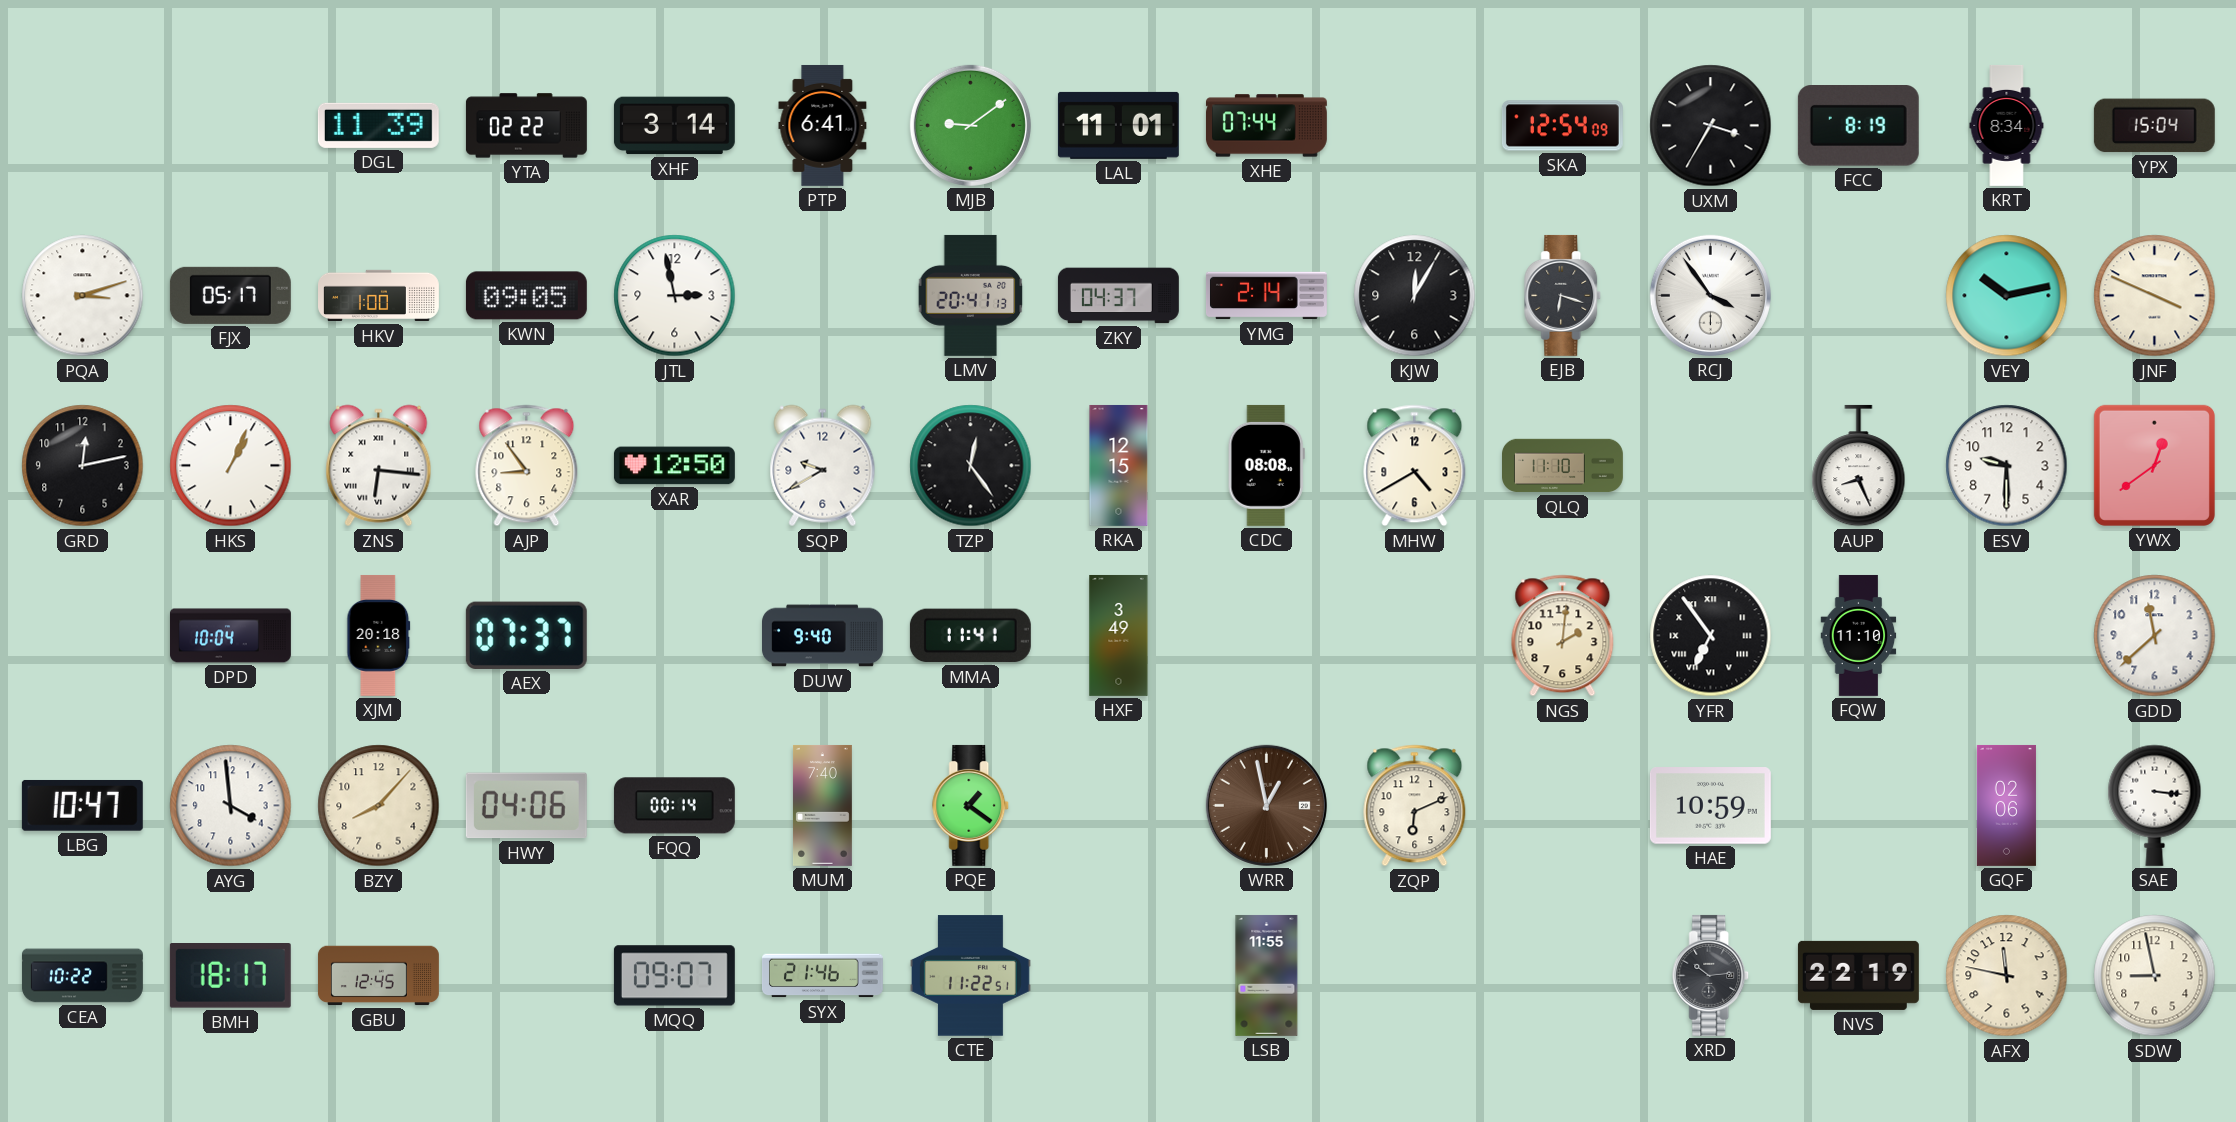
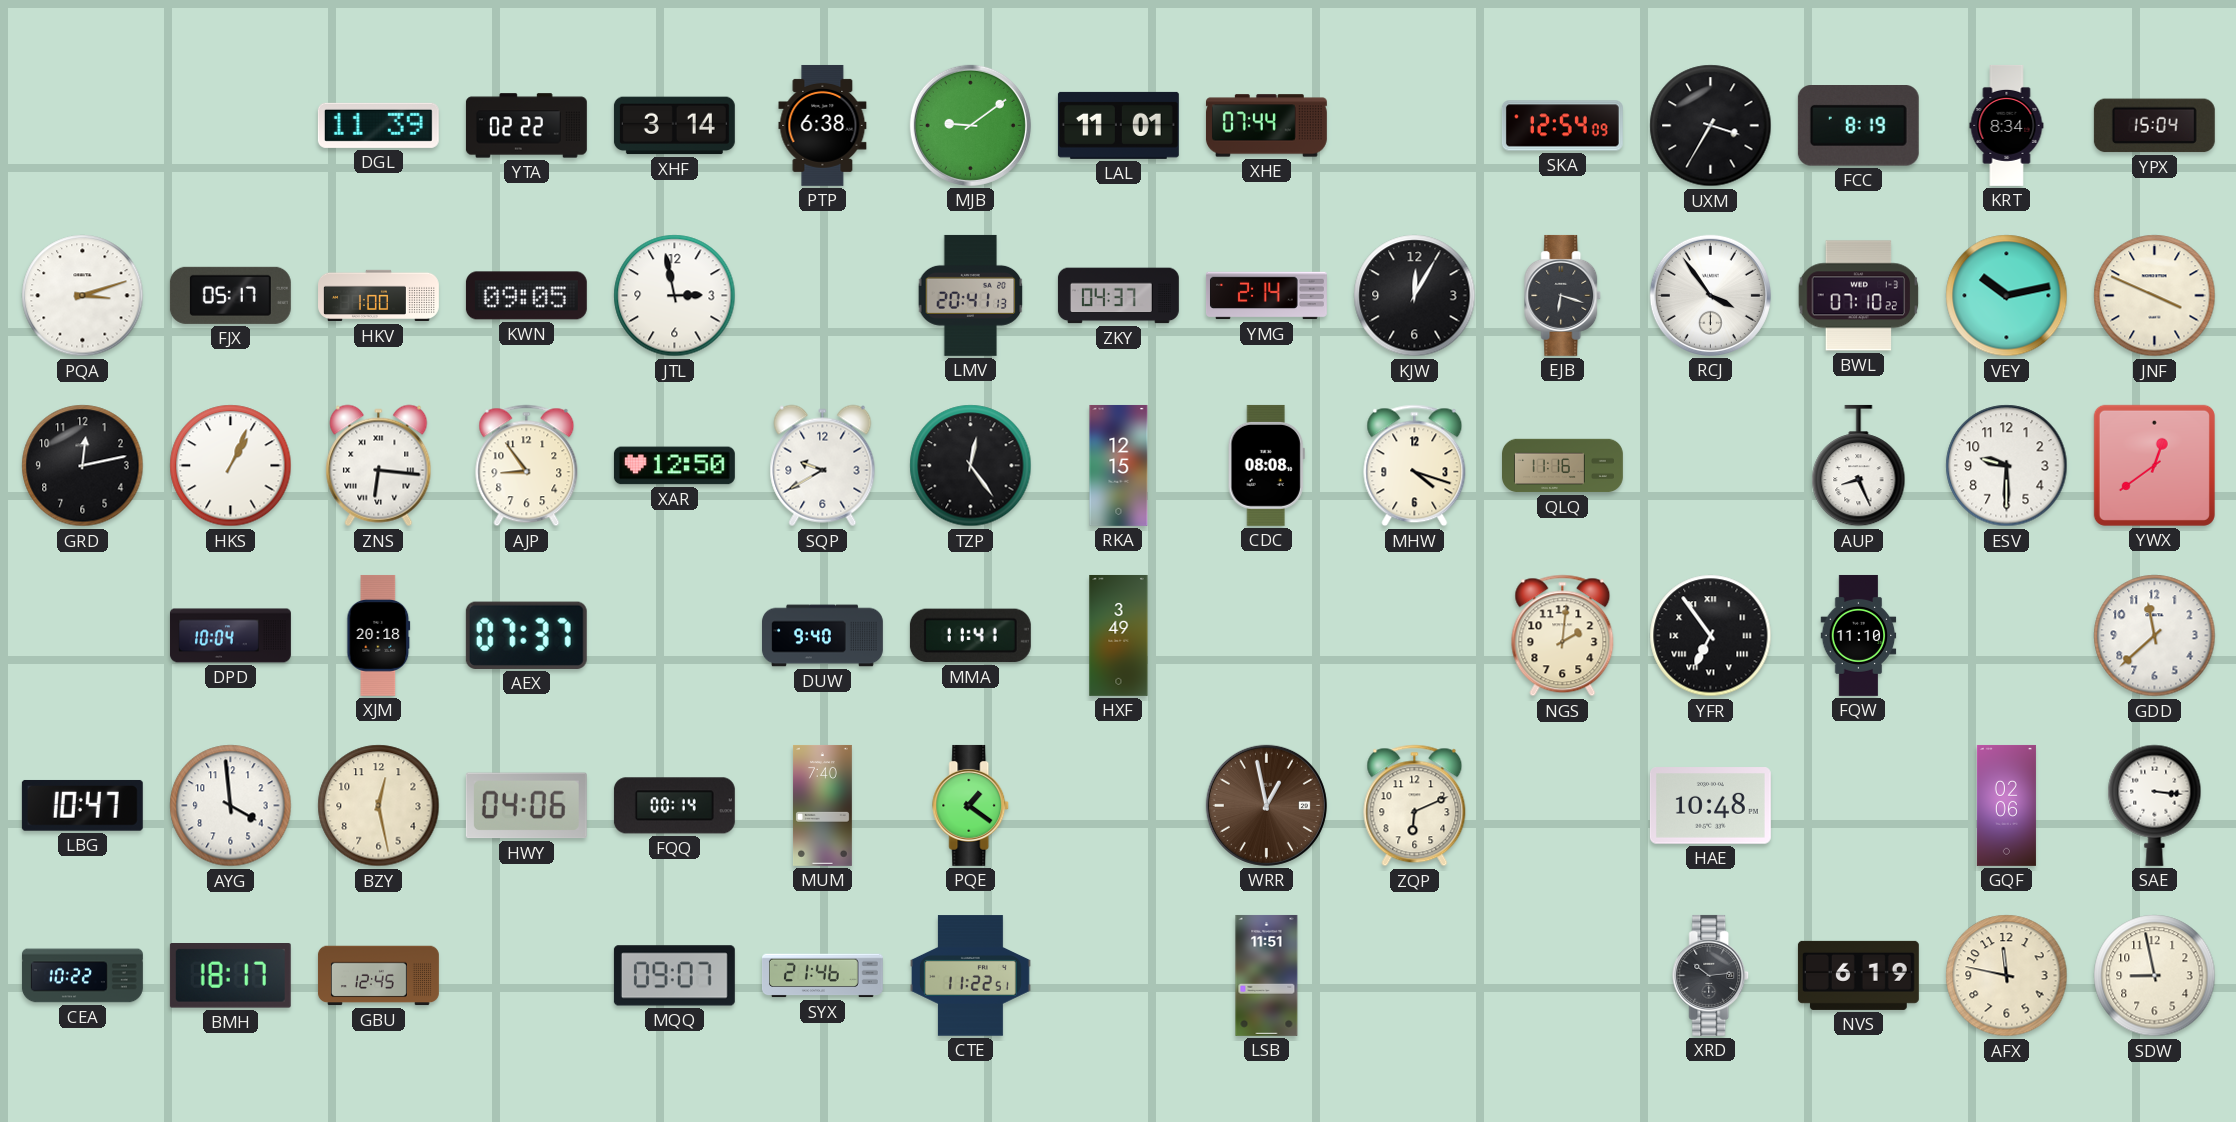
PTP: 6:41 -> 6:38
BWL: none -> 07:10
MHW: 4:40 -> 4:18
QLQ: 11:10 -> 11:16
BZY: 8:07 -> 12:28
HAE: 10:59 -> 10:48
LSB: 11:55 -> 11:51
NVS: 22:19 -> 6:19
